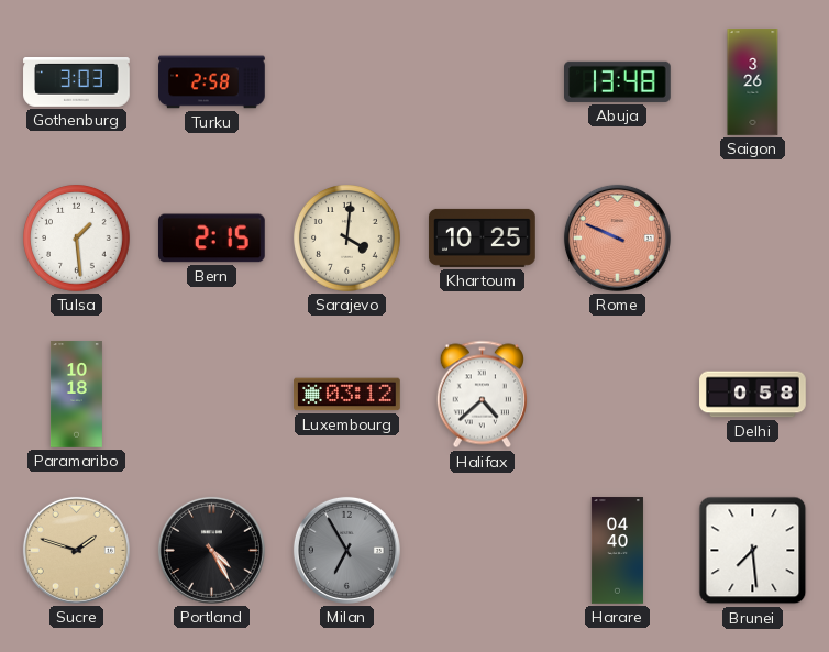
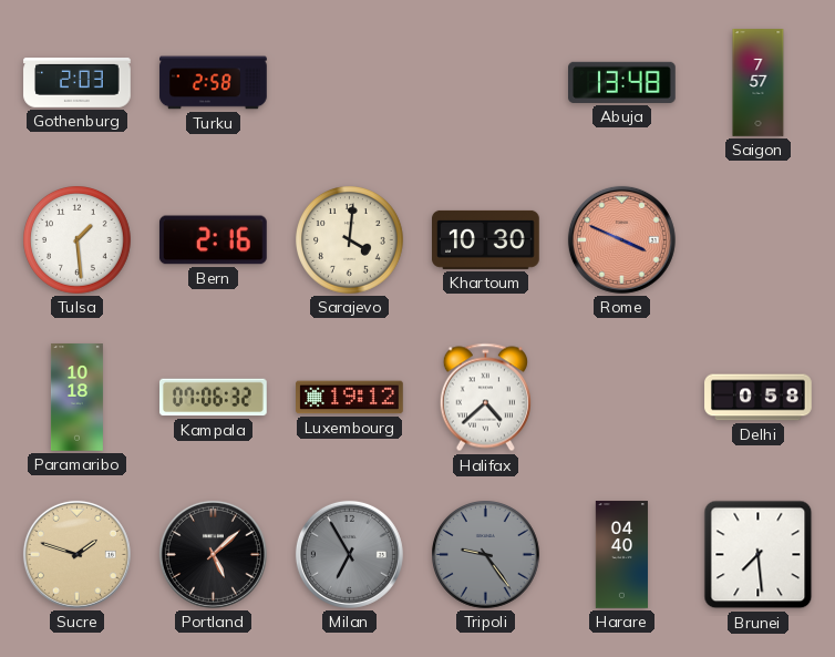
Gothenburg: 3:03 -> 2:03
Saigon: 3:26 -> 7:57
Bern: 2:15 -> 2:16
Khartoum: 10:25 -> 10:30
Rome: 9:49 -> 3:49
Kampala: none -> 07:06
Luxembourg: 03:12 -> 19:12
Portland: 4:25 -> 5:08
Tripoli: none -> 9:24
